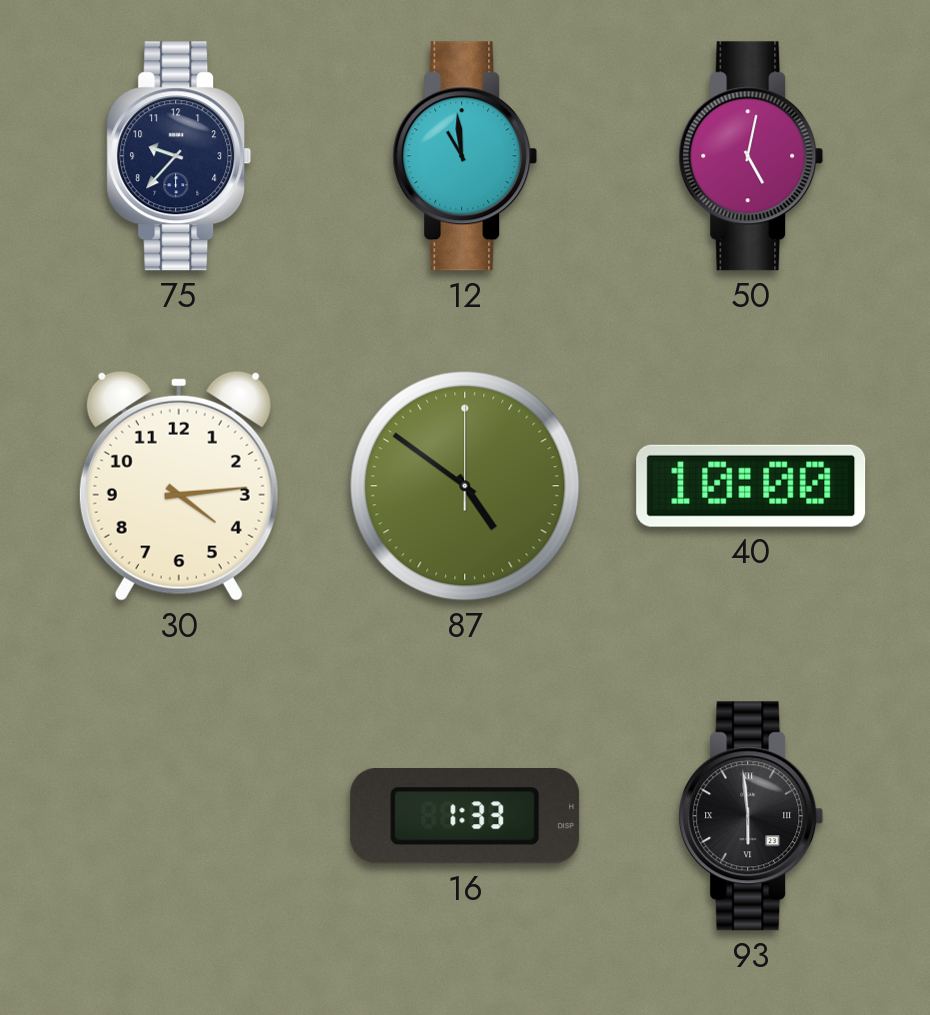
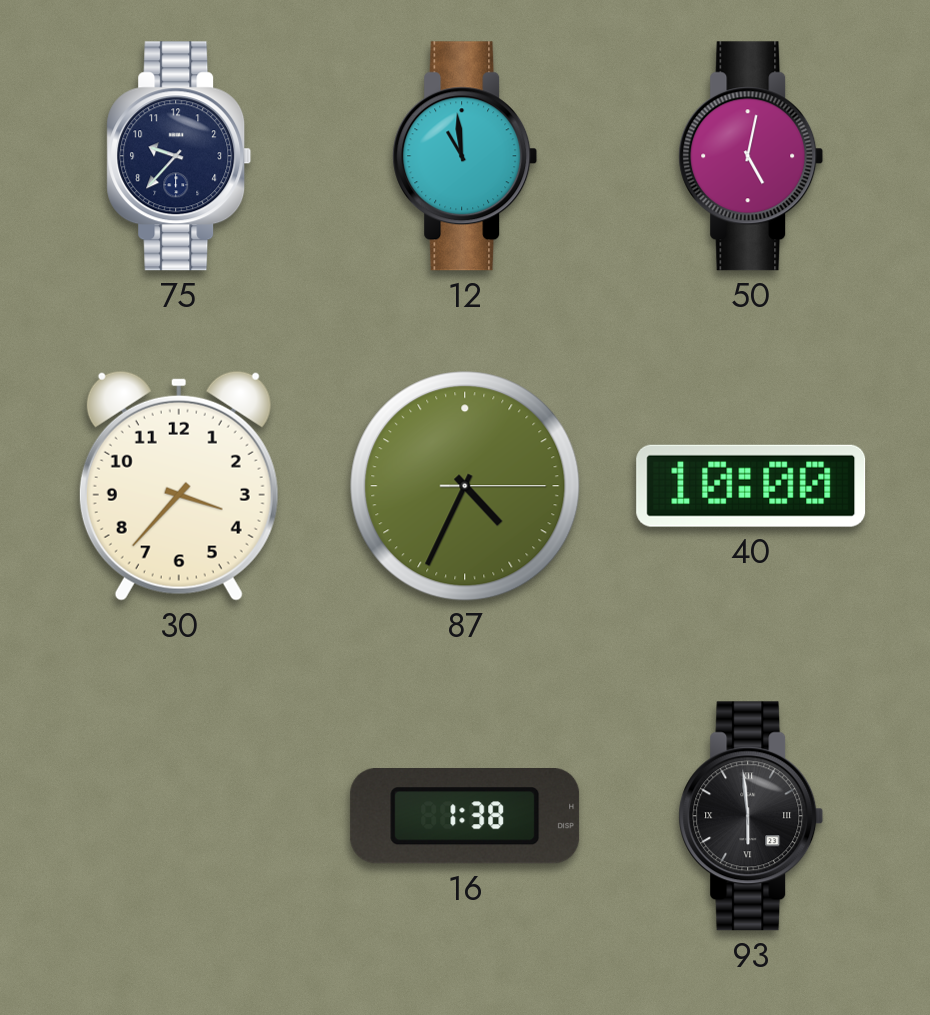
30: 4:14 -> 3:37
87: 4:51 -> 4:34
16: 1:33 -> 1:38
